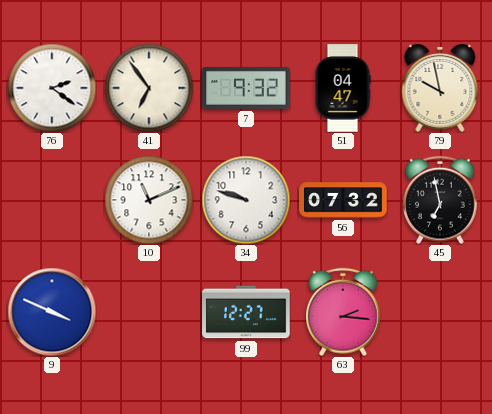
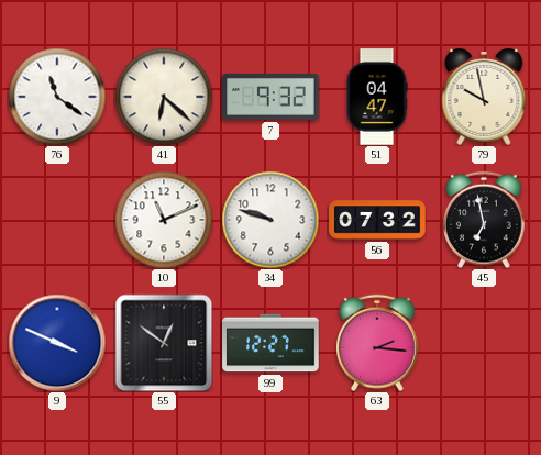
76: 2:21 -> 11:21
41: 6:54 -> 6:22
55: none -> 12:51
